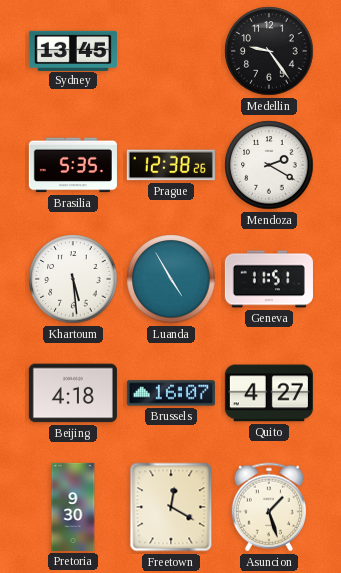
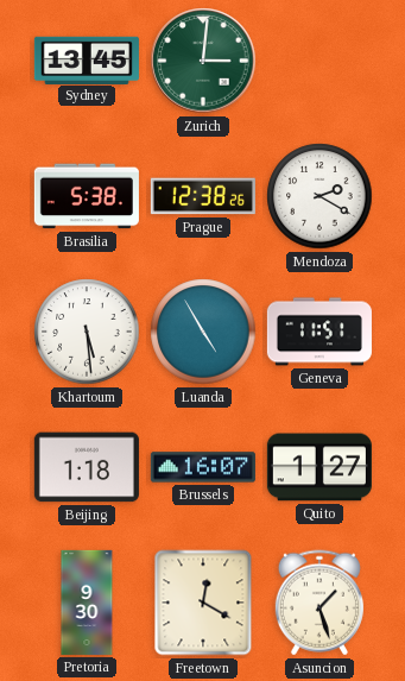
Zurich: none -> 3:01
Medellin: 9:24 -> none
Brasilia: 5:35 -> 5:38
Beijing: 4:18 -> 1:18
Quito: 4:27 -> 1:27
